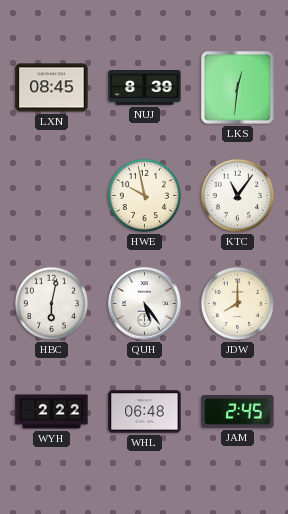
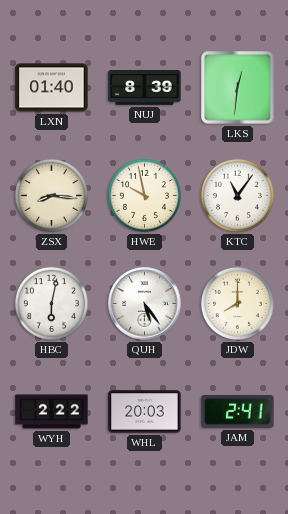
LXN: 08:45 -> 01:40
ZSX: none -> 8:16
WHL: 06:48 -> 20:03
JAM: 2:45 -> 2:41
